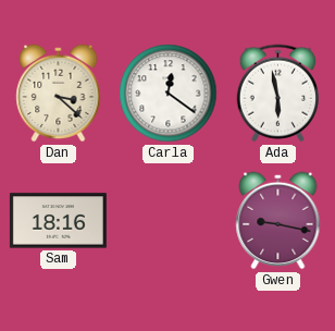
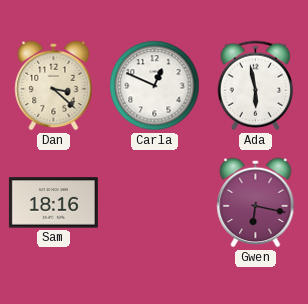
Carla: 12:21 -> 12:49
Gwen: 9:17 -> 6:17
